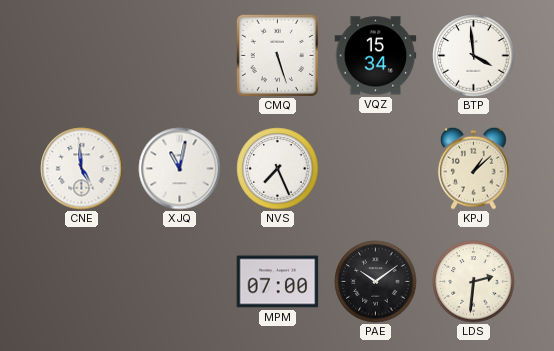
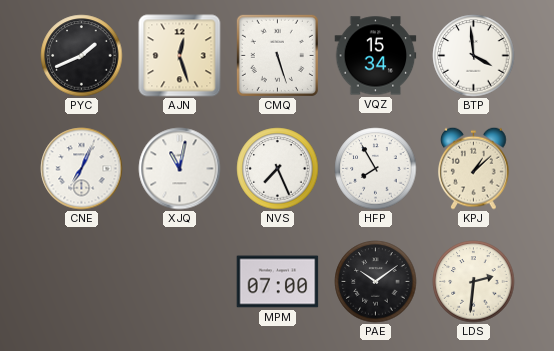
PYC: none -> 1:41
AJN: none -> 12:27
CNE: 4:59 -> 7:04
HFP: none -> 7:55
